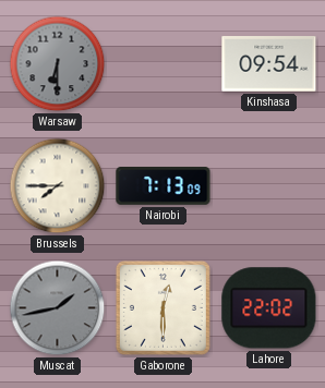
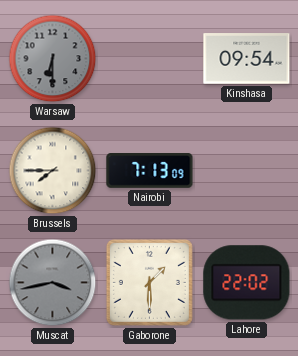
Muscat: 1:43 -> 3:43
Gaborone: 12:30 -> 1:30
